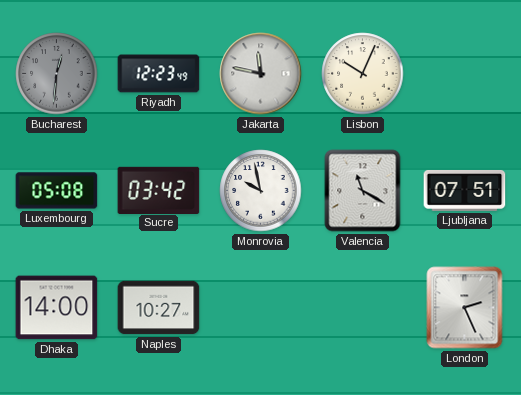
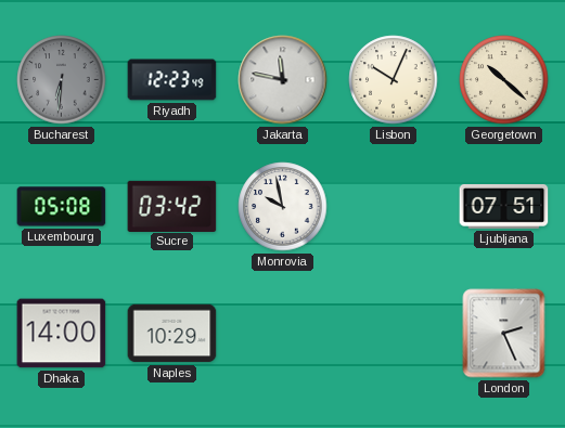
Bucharest: 12:31 -> 6:31
Georgetown: none -> 10:22
Valencia: 11:20 -> none
Naples: 10:27 -> 10:29
